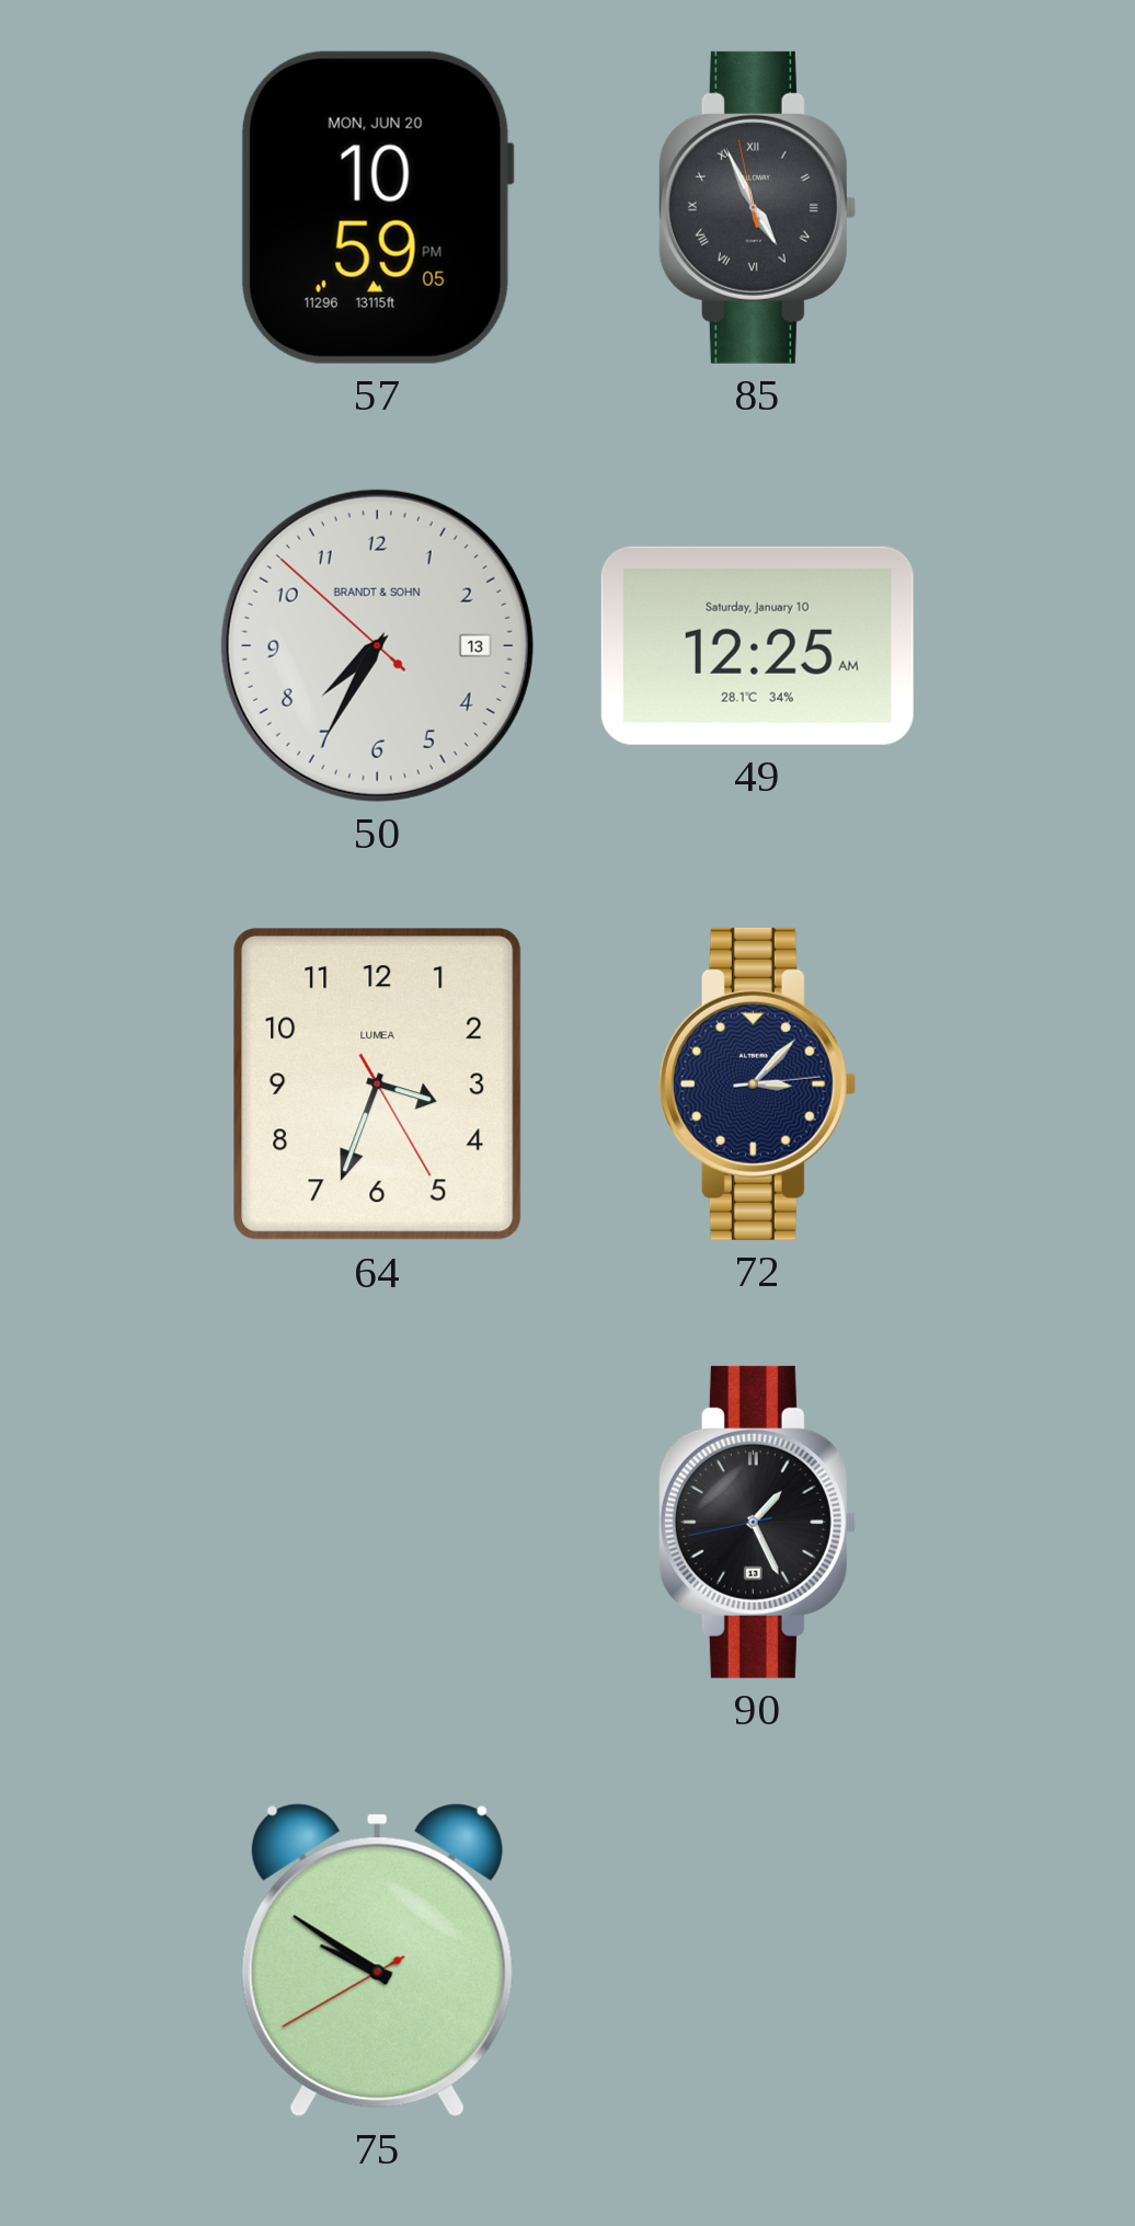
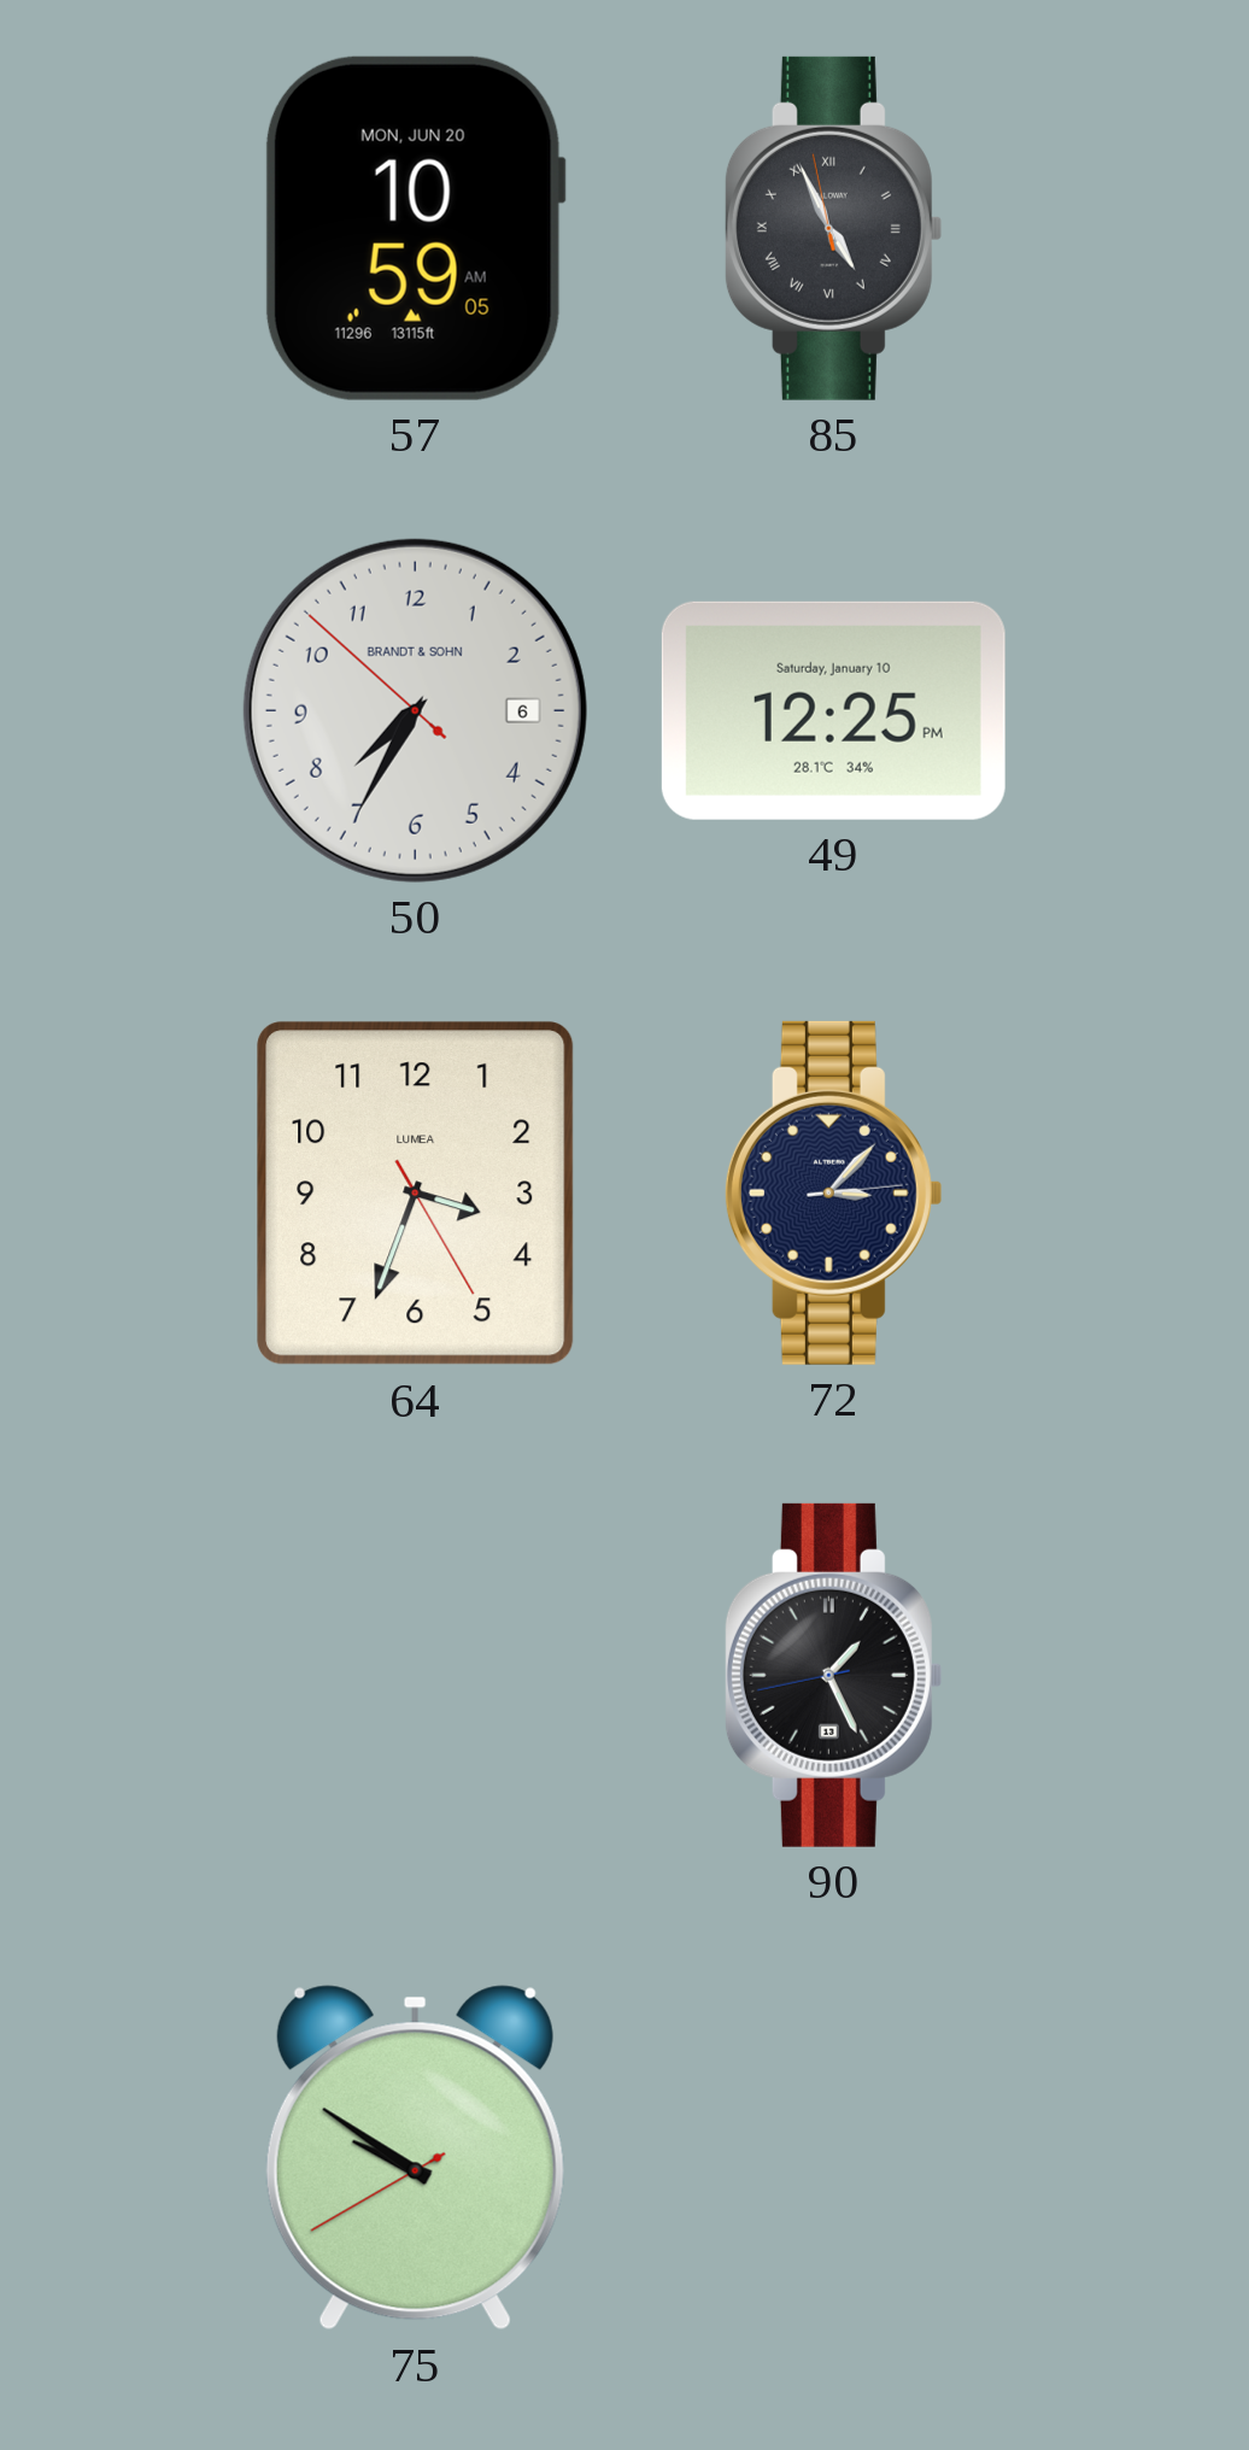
57: 10:59:05 PM -> 10:59:05 AM
50 date: 13 -> 6
49: 12:25 AM -> 12:25 PM
